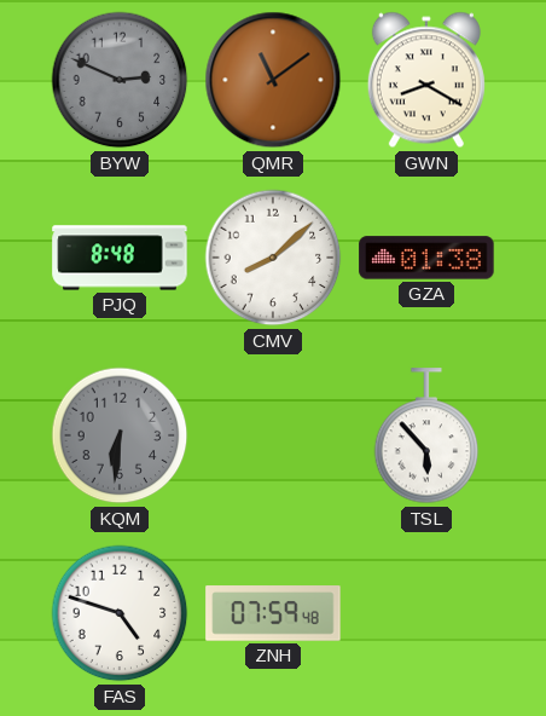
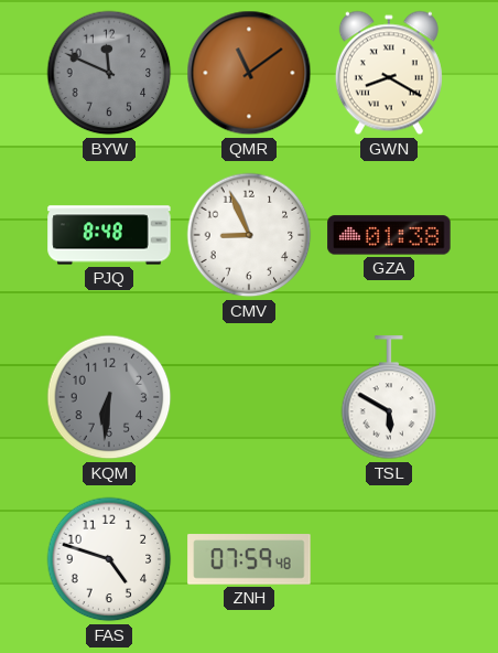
BYW: 2:49 -> 11:49
CMV: 8:08 -> 8:56
TSL: 5:53 -> 5:50
